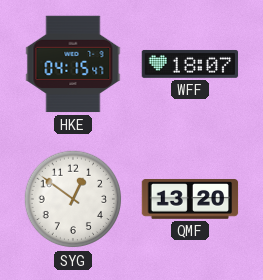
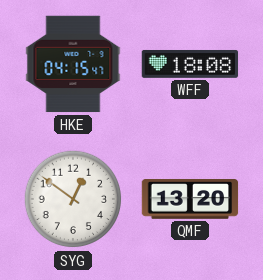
WFF: 18:07 -> 18:08
